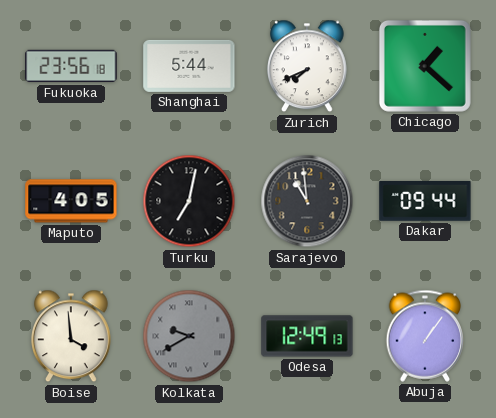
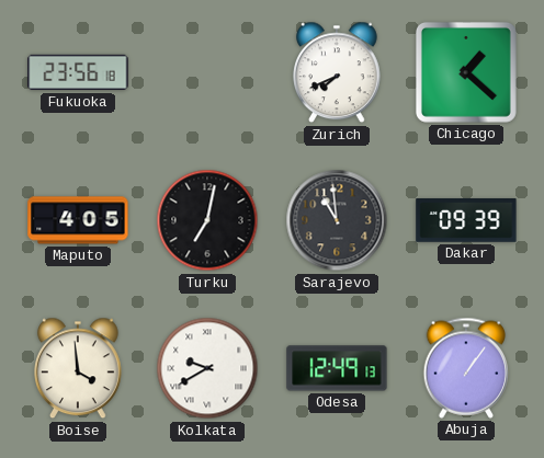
Shanghai: 5:44 -> none
Dakar: 09:44 -> 09:39
Kolkata dial: grey -> white
